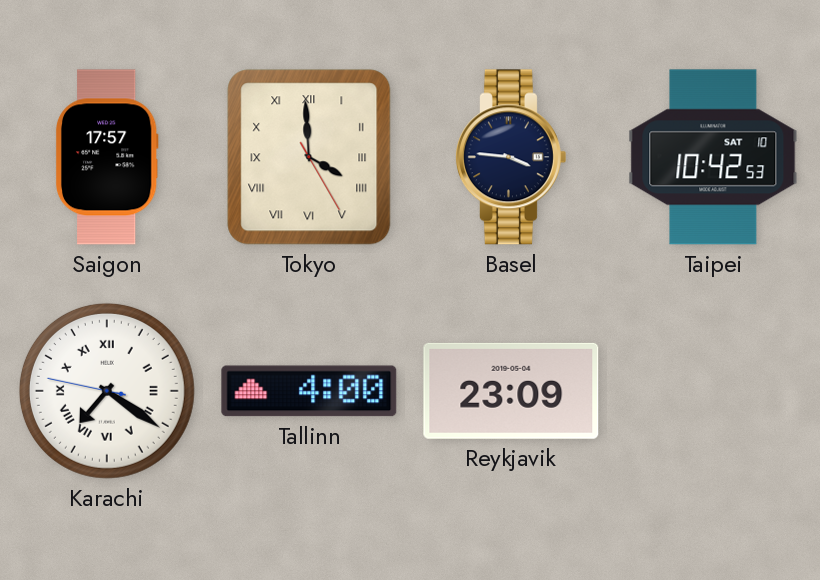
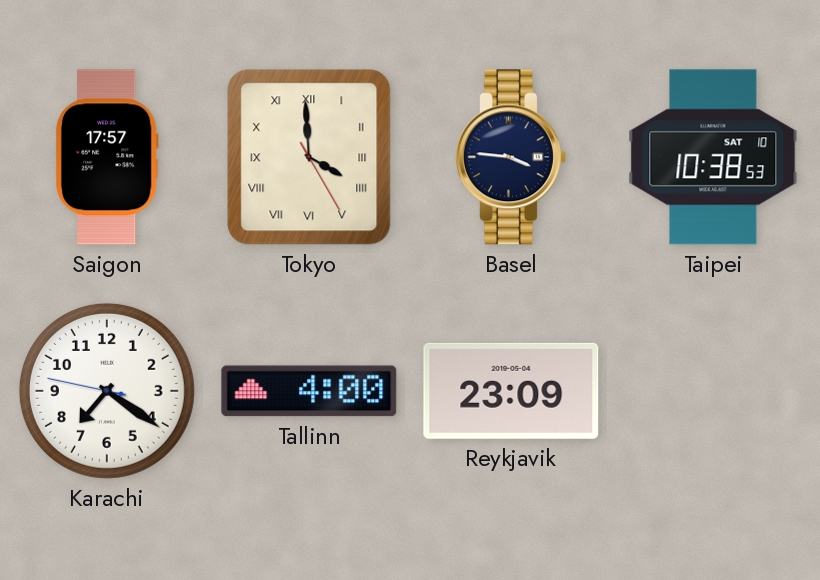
Taipei: 10:42 -> 10:38
Karachi numerals: Roman -> Arabic
